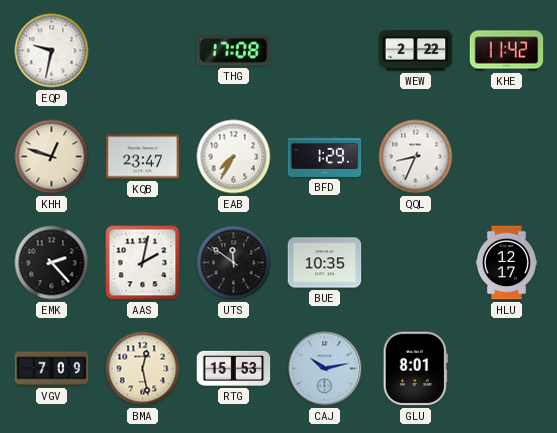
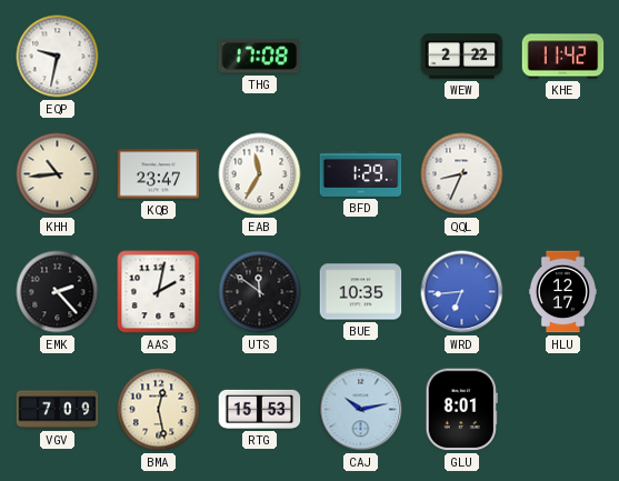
KHH: 12:48 -> 10:44
EAB: 7:35 -> 11:35
WRD: none -> 6:44
